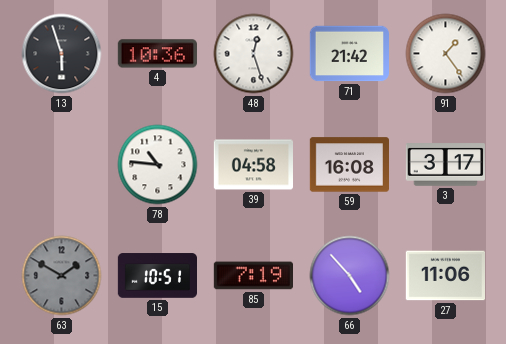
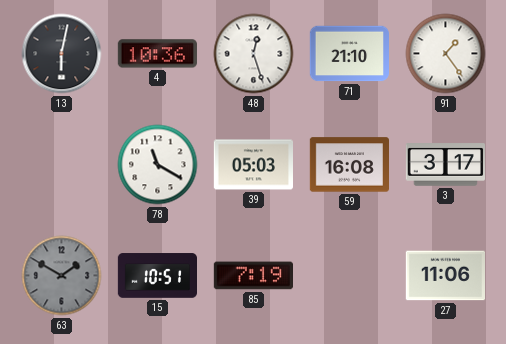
13: 5:57 -> 6:02
71: 21:42 -> 21:10
78: 10:46 -> 11:20
39: 04:58 -> 05:03
66: 4:53 -> none
